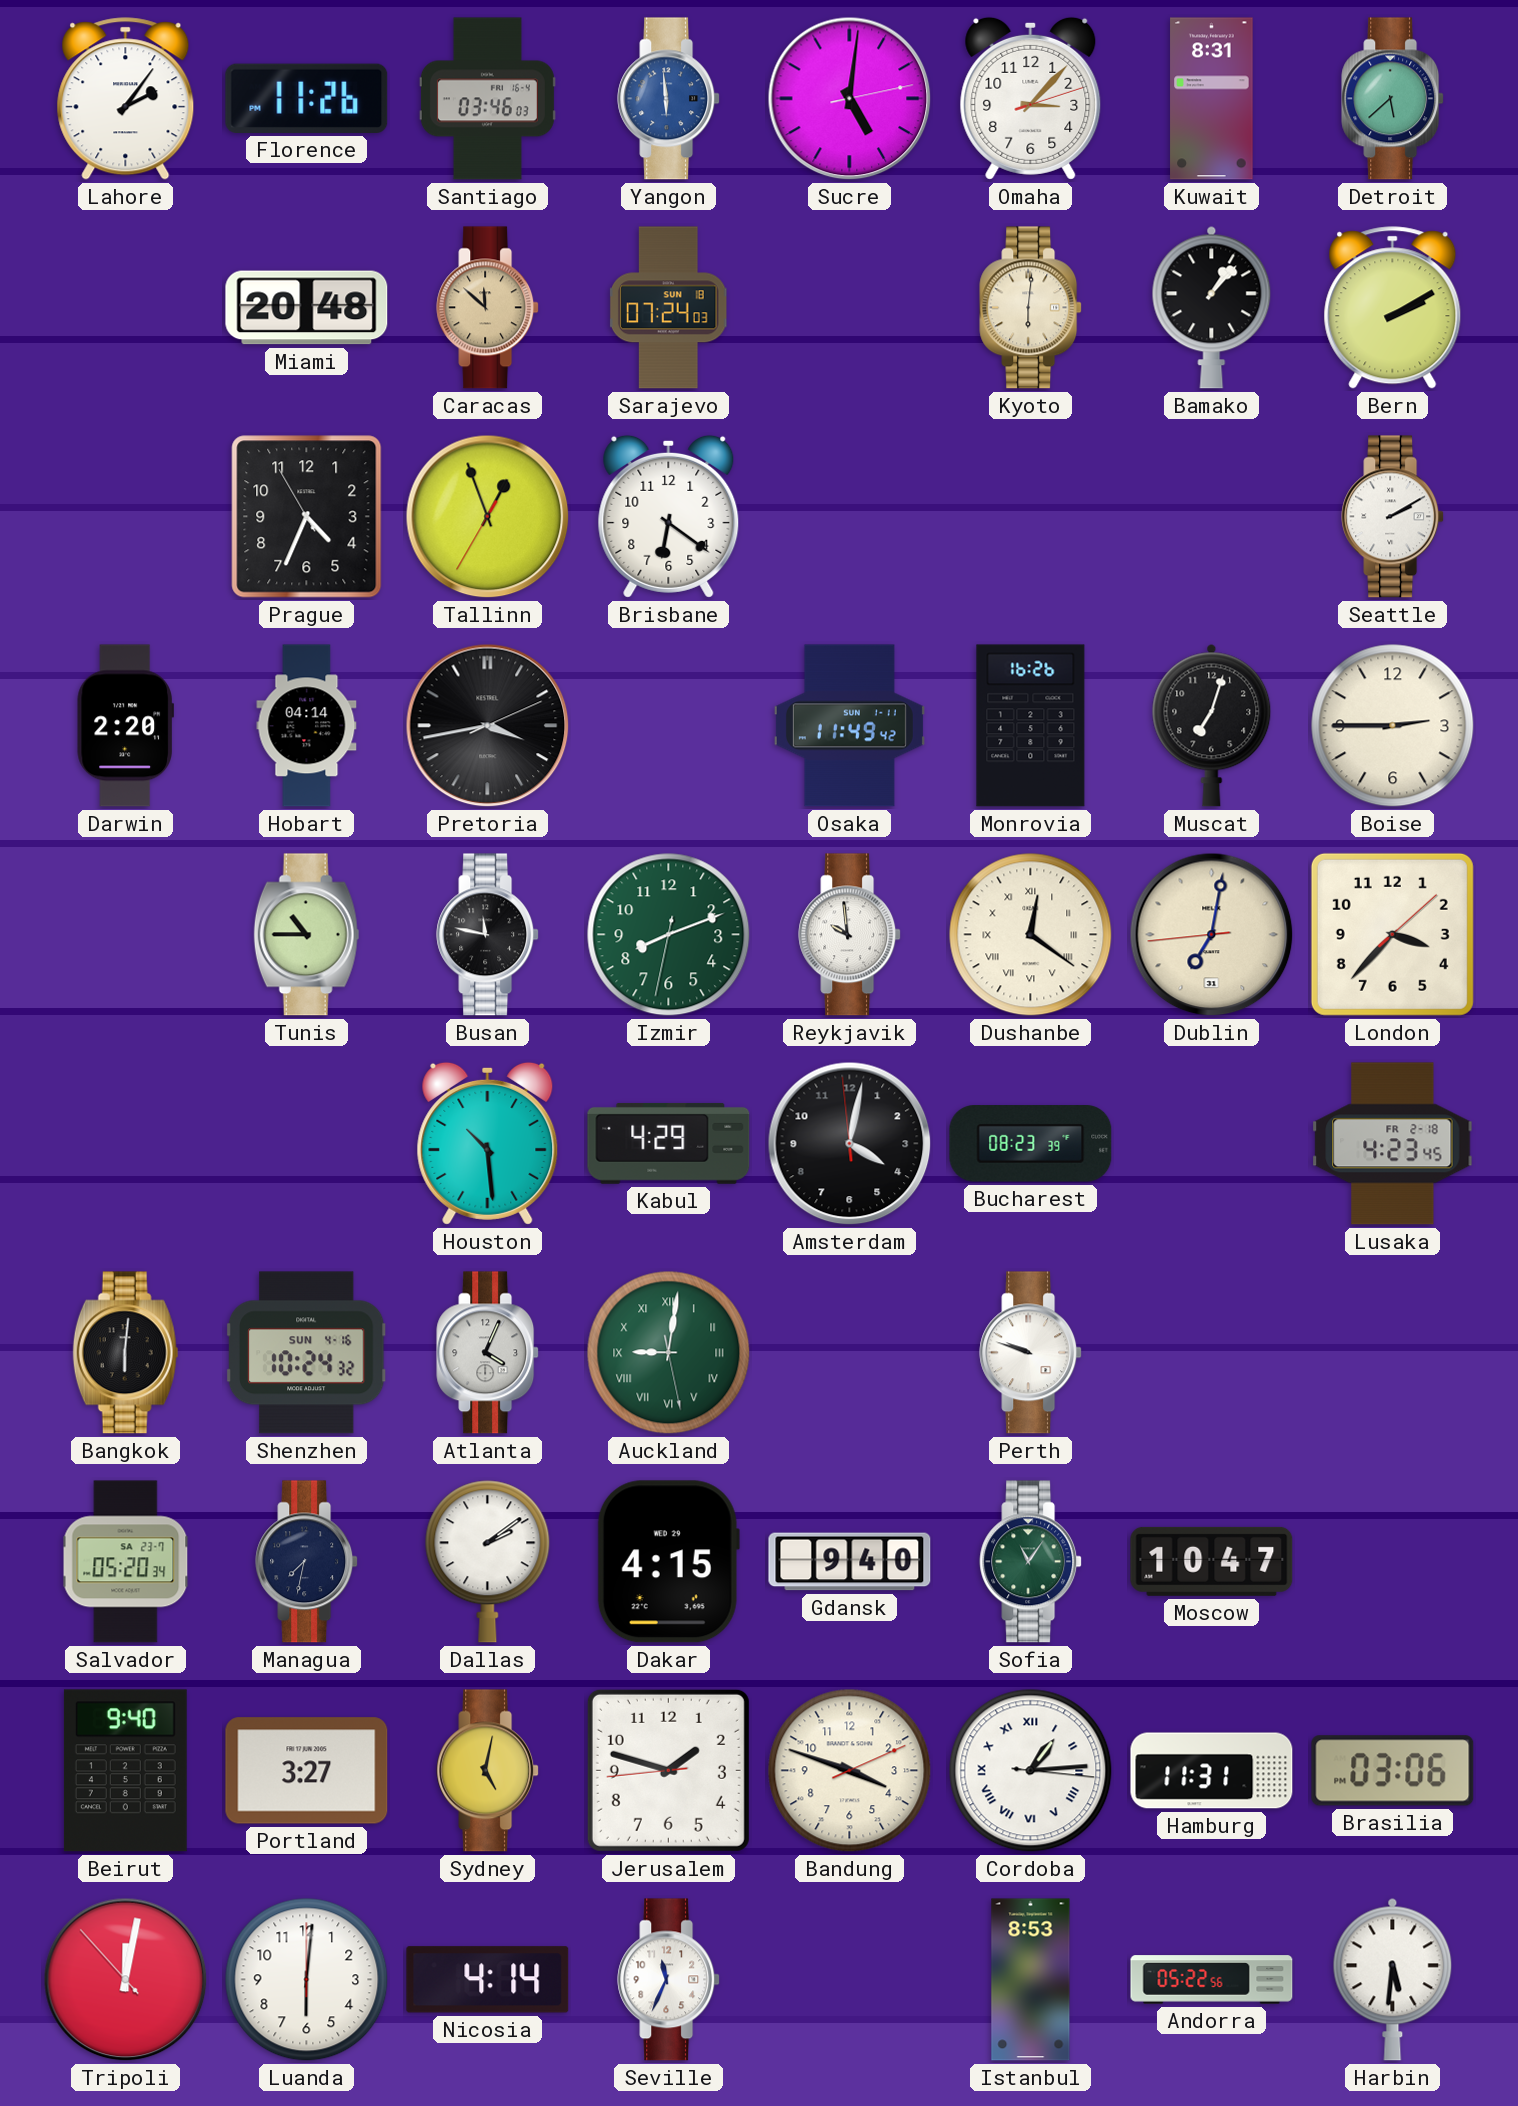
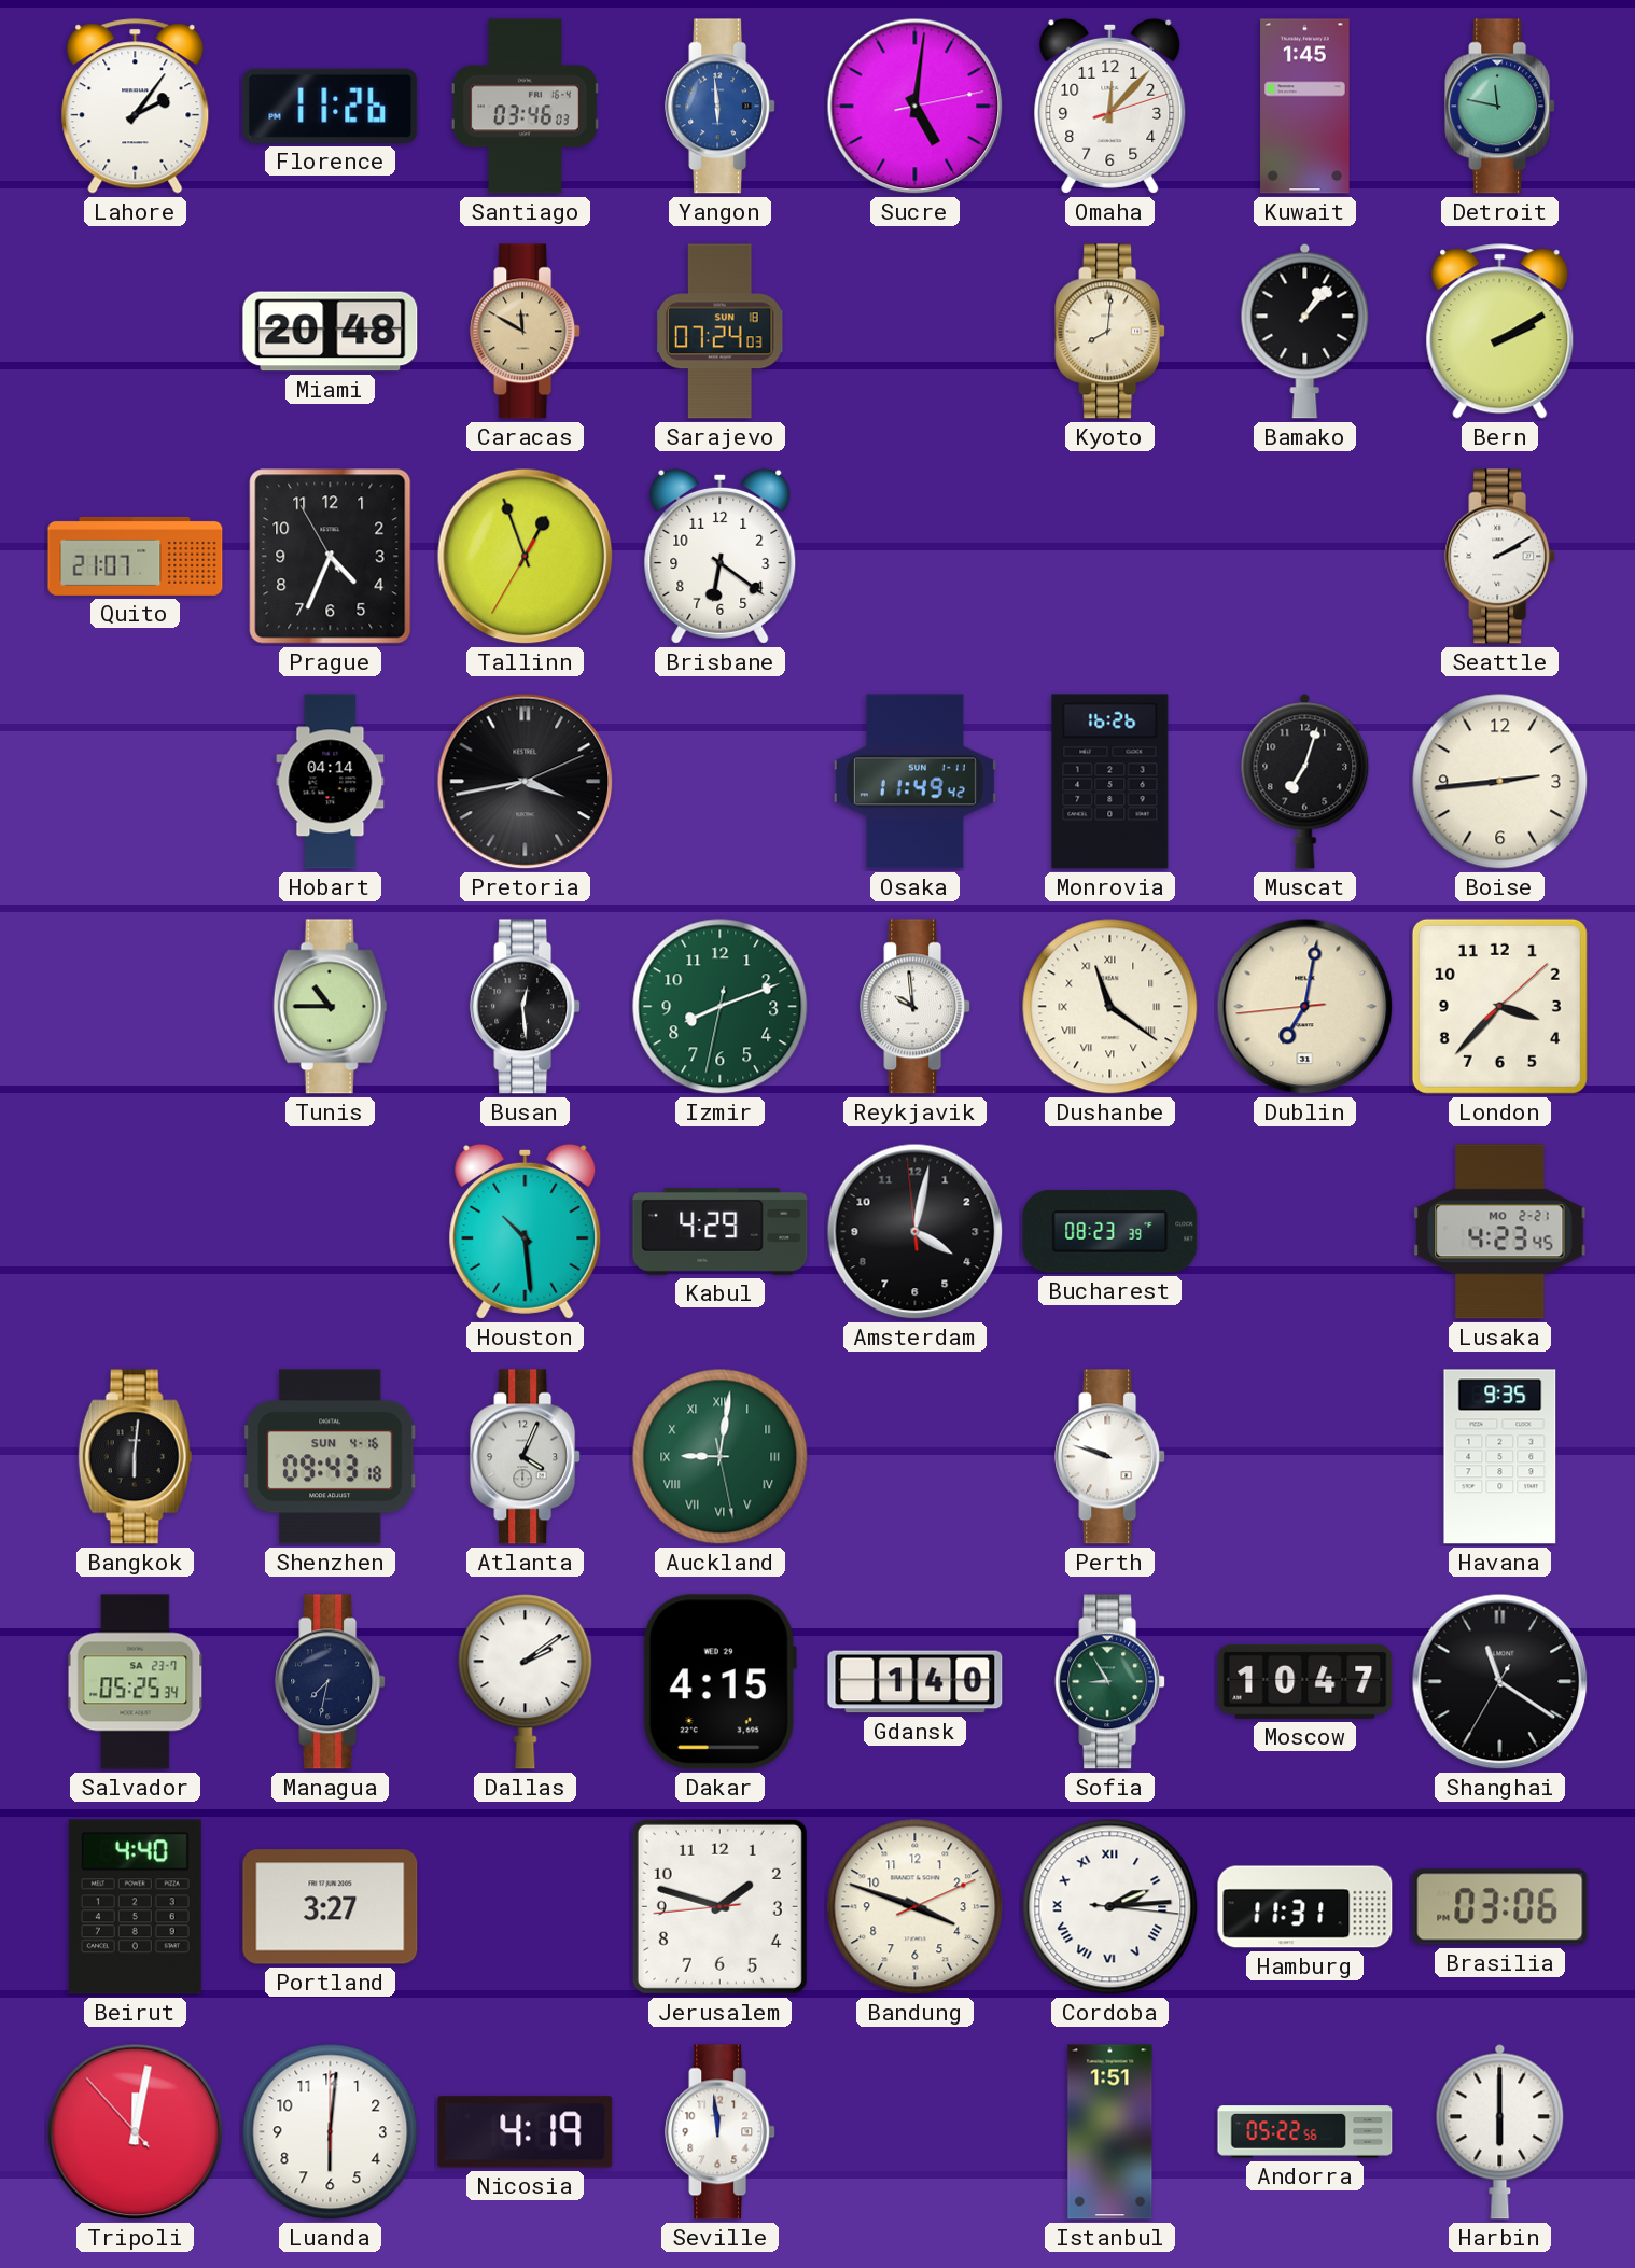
Omaha: 3:07 -> 12:07
Kuwait: 8:31 -> 1:45
Detroit: 5:38 -> 11:47
Caracas: 11:52 -> 11:50
Kyoto: 6:01 -> 8:01
Quito: none -> 21:07
Darwin: 2:20 -> none
Boise: 2:45 -> 2:44
Busan: 11:47 -> 12:29
Dushanbe: 12:21 -> 11:21
Lusaka date: FR 2-18 -> MO 2-21
Shenzhen: 10:24 -> 09:43
Havana: none -> 9:35
Salvador: 05:20 -> 05:25
Gdansk: 9:40 -> 1:40
Sofia: 11:06 -> 8:55
Shanghai: none -> 11:20
Beirut: 9:40 -> 4:40
Sydney: 5:02 -> none
Cordoba: 1:14 -> 2:14
Nicosia: 4:14 -> 4:19
Seville: 11:34 -> 11:59
Istanbul: 8:53 -> 1:51
Harbin: 5:31 -> 6:00
